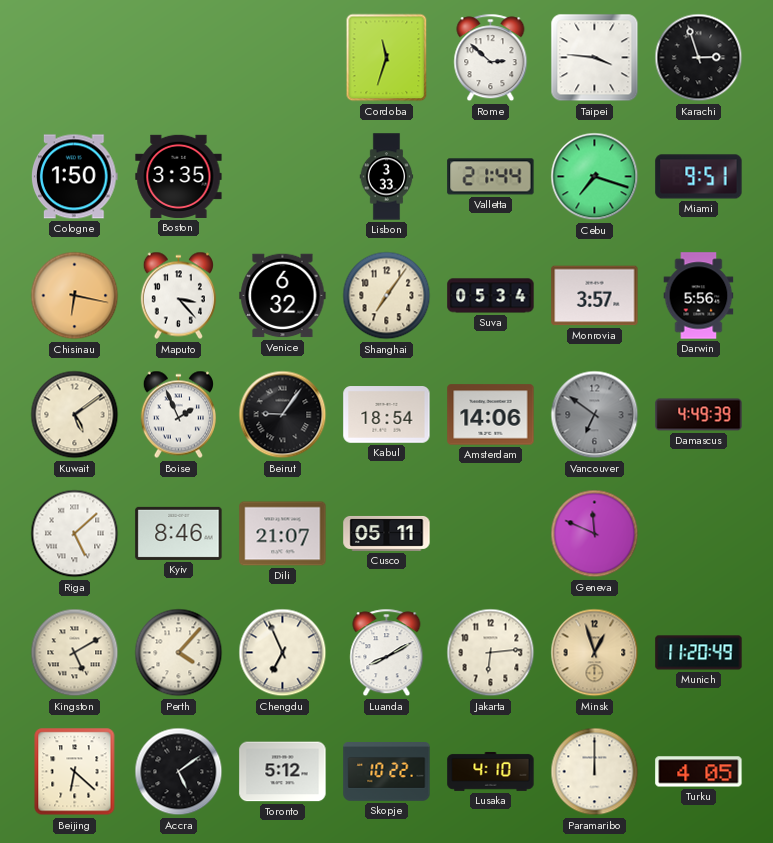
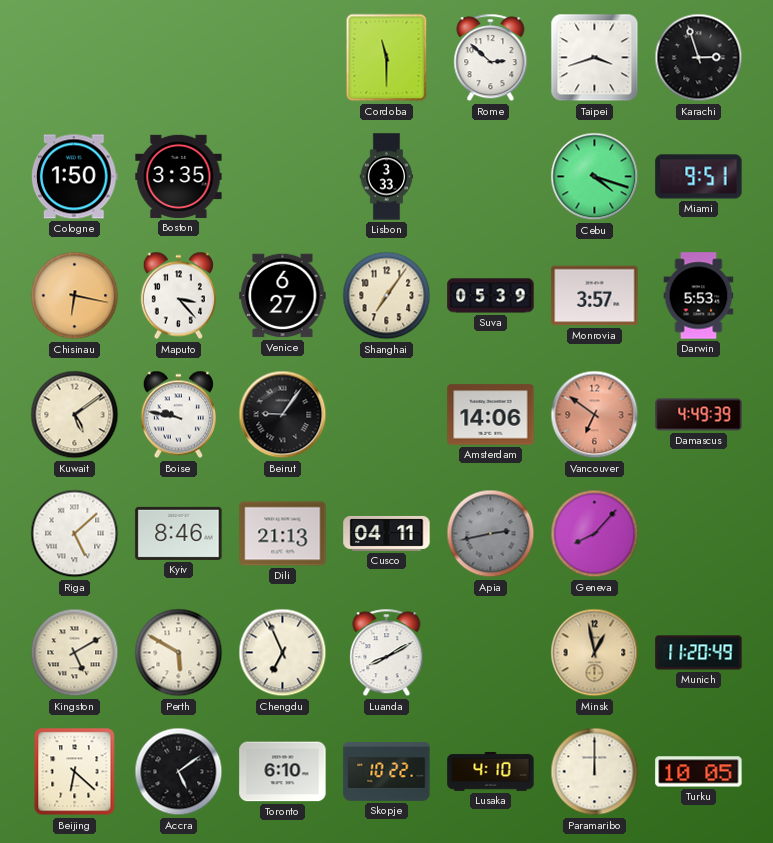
Cordoba: 11:33 -> 11:30
Taipei: 3:46 -> 3:42
Valletta: 21:44 -> none
Cebu: 7:18 -> 4:18
Venice: 6:32 -> 6:27
Suva: 05:34 -> 05:39
Darwin: 5:56 -> 5:53
Boise: 1:56 -> 9:47
Kabul: 18:54 -> none
Vancouver dial: grey -> salmon
Dili: 21:07 -> 21:13
Cusco: 05:11 -> 04:11
Apia: none -> 2:43
Geneva: 11:49 -> 8:07
Perth: 4:07 -> 5:50
Jakarta: 6:14 -> none
Minsk: 12:57 -> 12:58
Toronto: 5:12 -> 6:10
Turku: 4:05 -> 10:05
